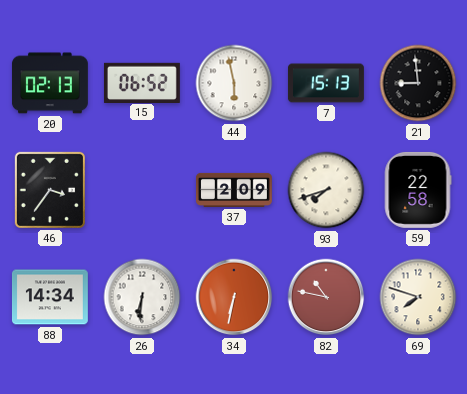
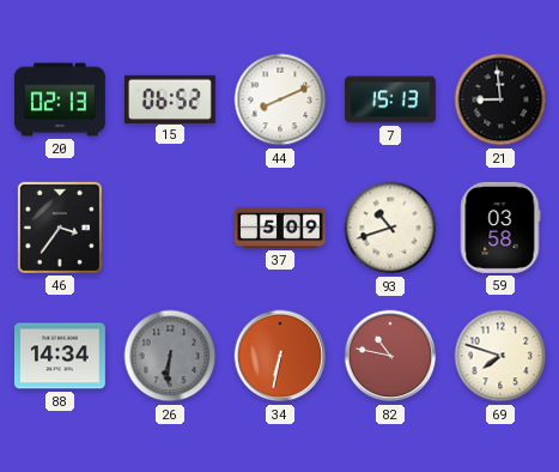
44: 5:58 -> 8:11
37: 2:09 -> 5:09
93: 7:42 -> 10:42
59: 22:58 -> 03:58
26 dial: white -> grey
